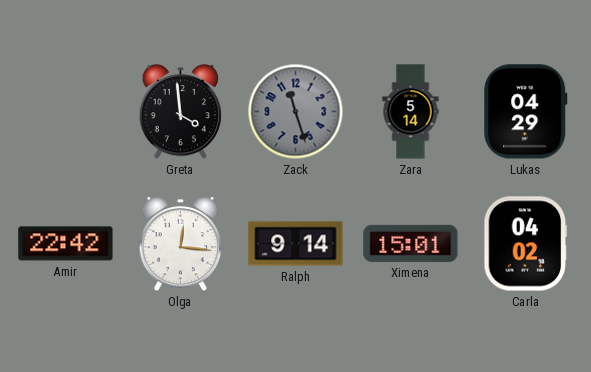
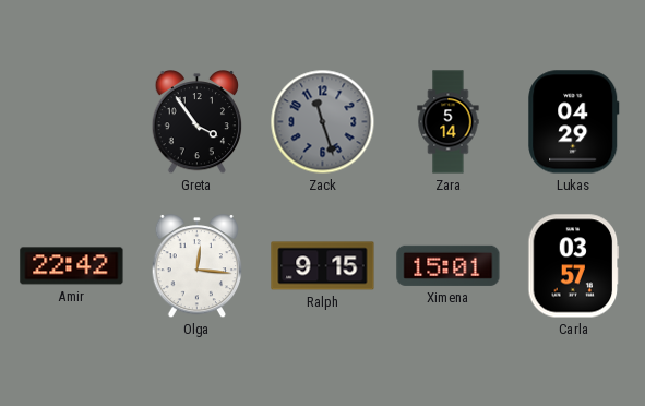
Greta: 3:59 -> 3:54
Ralph: 9:14 -> 9:15
Carla: 04:02 -> 03:57
